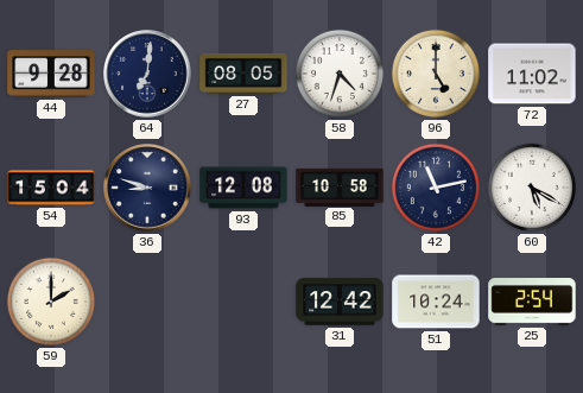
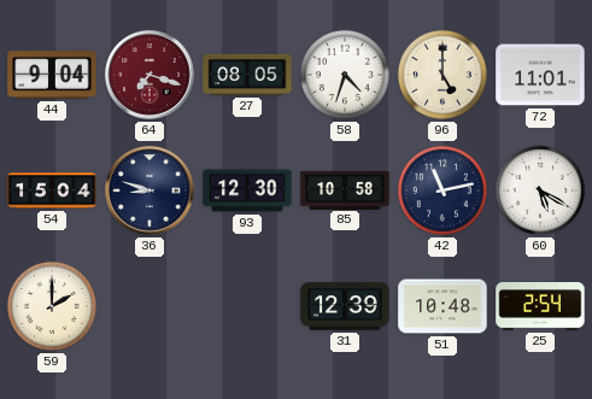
44: 9:28 -> 9:04
64: 7:01 -> 7:18
64 dial: navy -> burgundy
72: 11:02 -> 11:01
93: 12:08 -> 12:30
31: 12:42 -> 12:39
51: 10:24 -> 10:48
